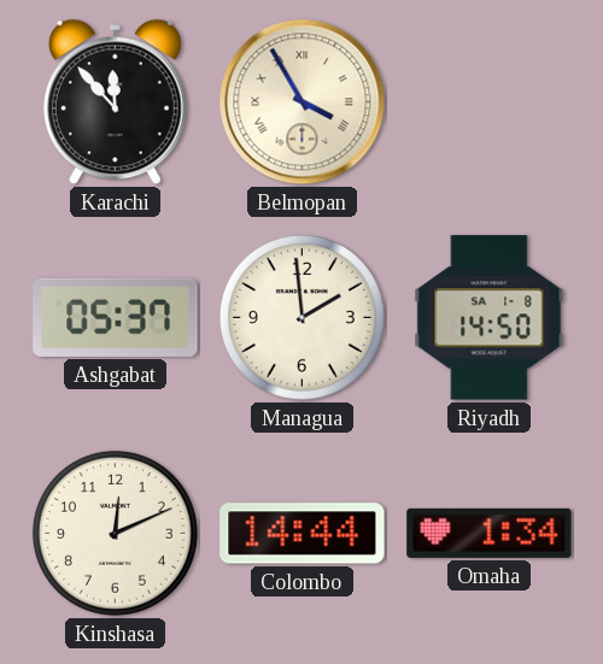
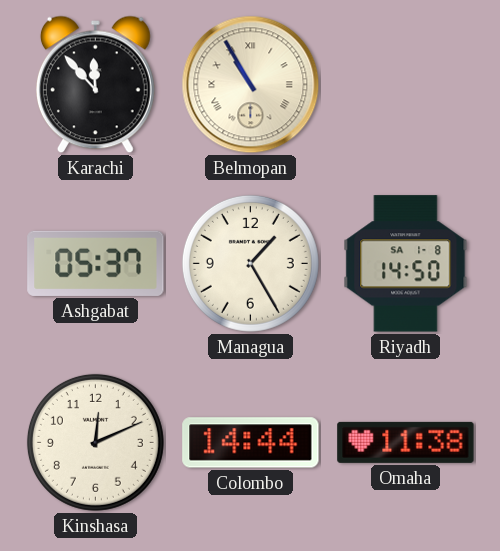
Belmopan: 3:55 -> 10:55
Managua: 1:59 -> 1:25
Omaha: 1:34 -> 11:38
